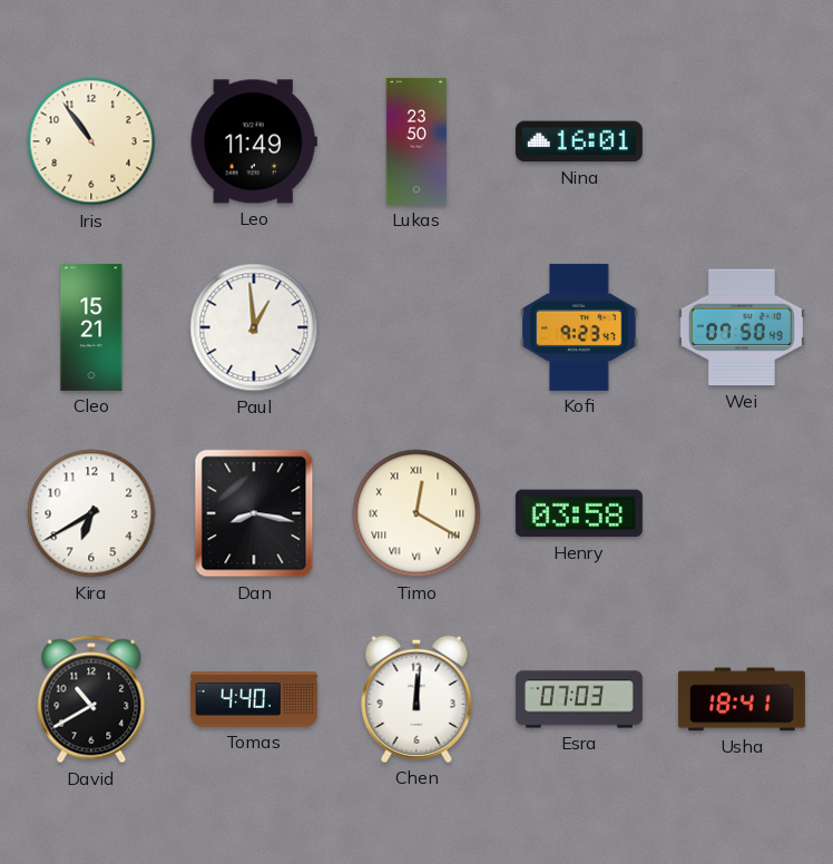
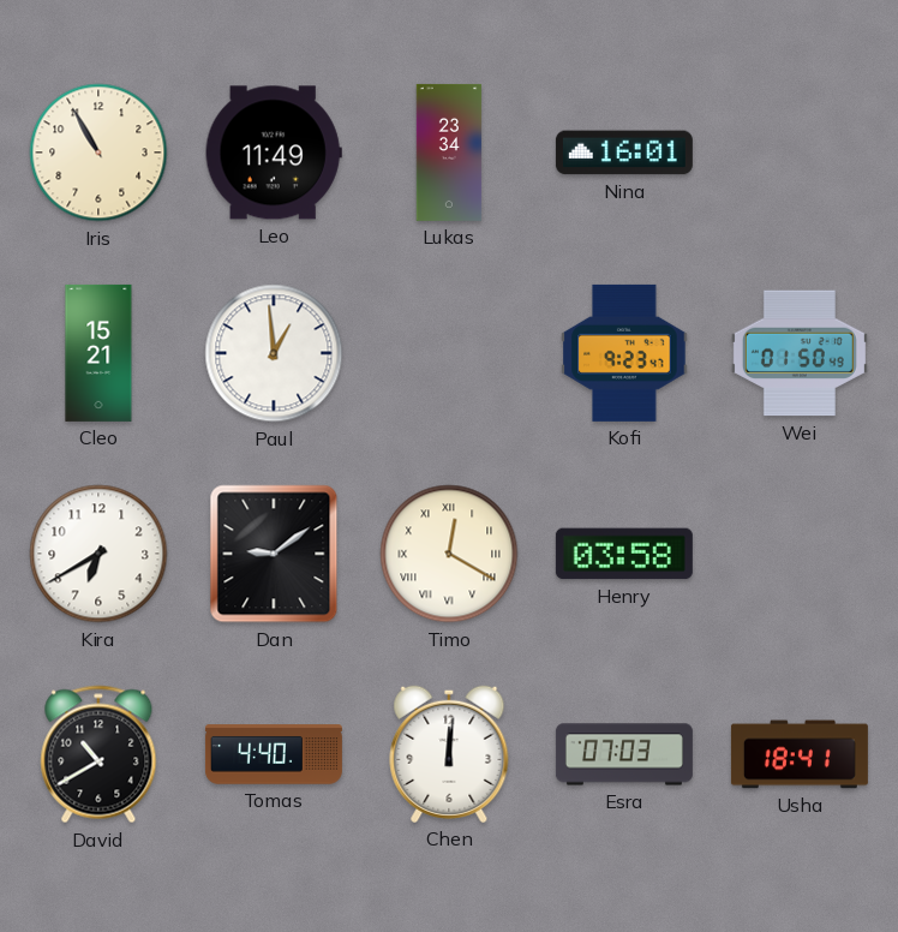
Iris: 10:54 -> 10:55
Lukas: 23:50 -> 23:34
Wei: 07:50 -> 01:50
Dan: 8:17 -> 9:09
